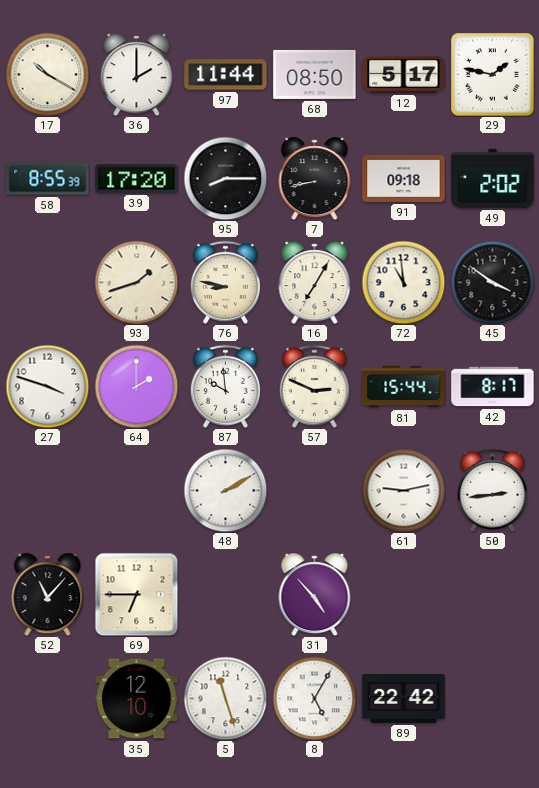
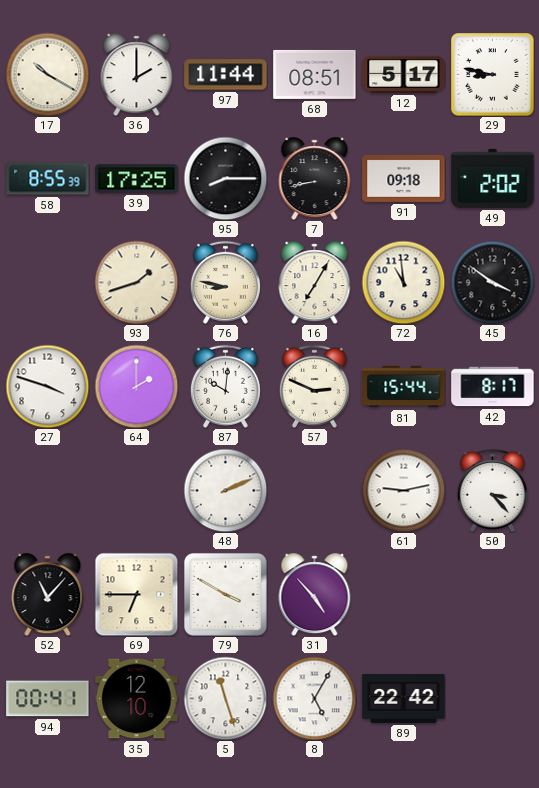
68: 08:50 -> 08:51
29: 1:47 -> 8:47
39: 17:20 -> 17:25
87: 9:59 -> 10:01
48: 2:10 -> 2:11
50: 2:44 -> 3:23
79: none -> 3:50
94: none -> 00:41
